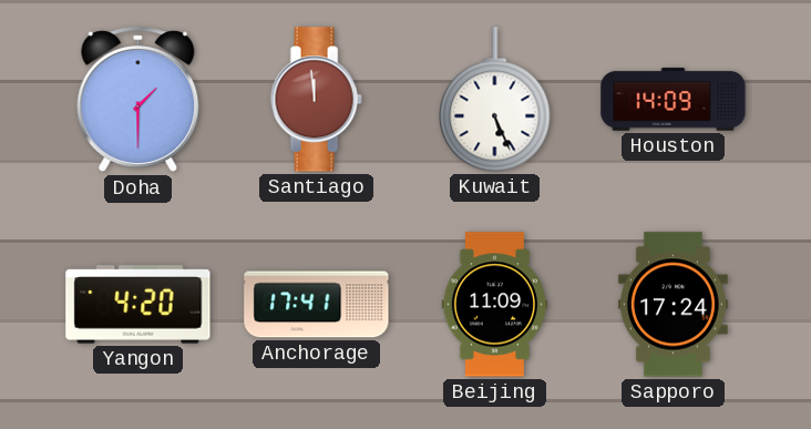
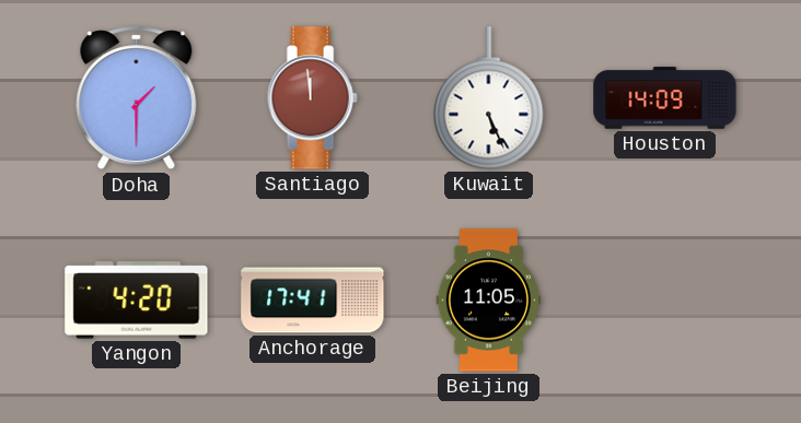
Beijing: 11:09 -> 11:05
Sapporo: 17:24 -> none
